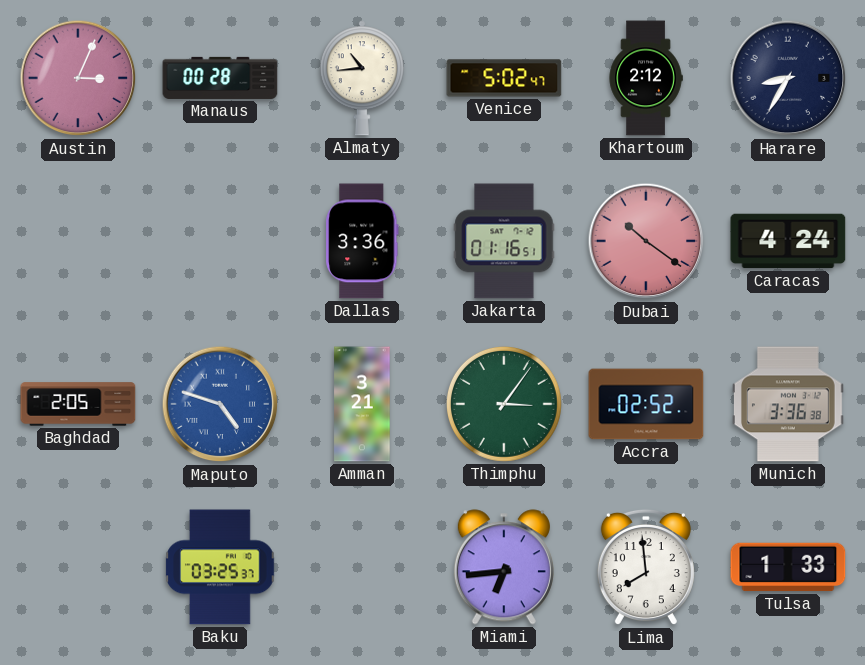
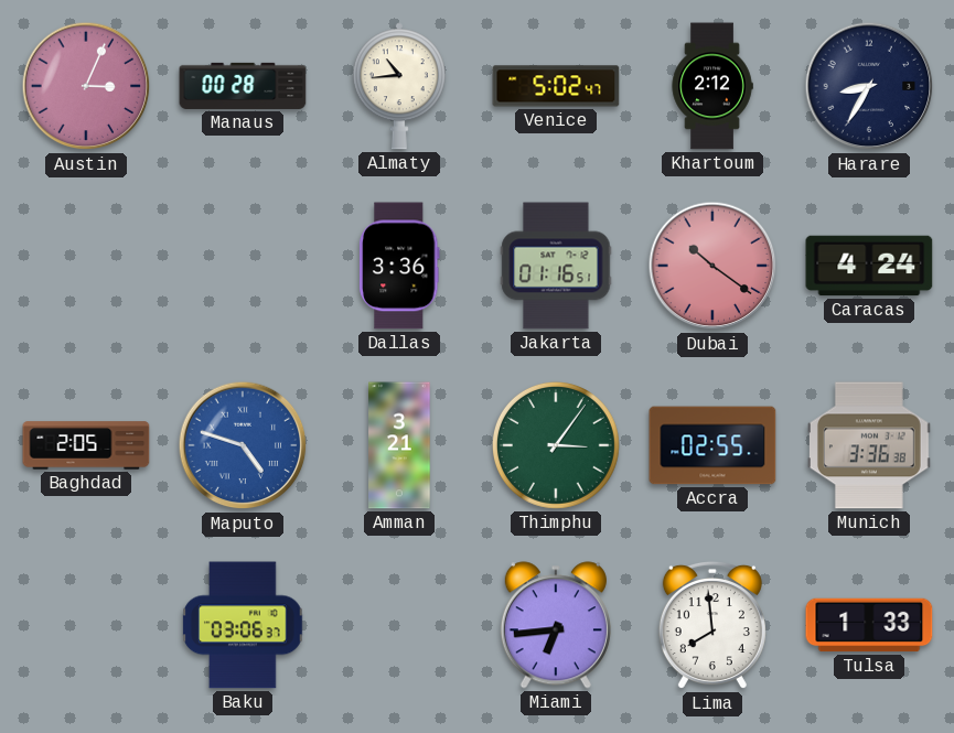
Accra: 02:52 -> 02:55
Baku: 03:25 -> 03:06
